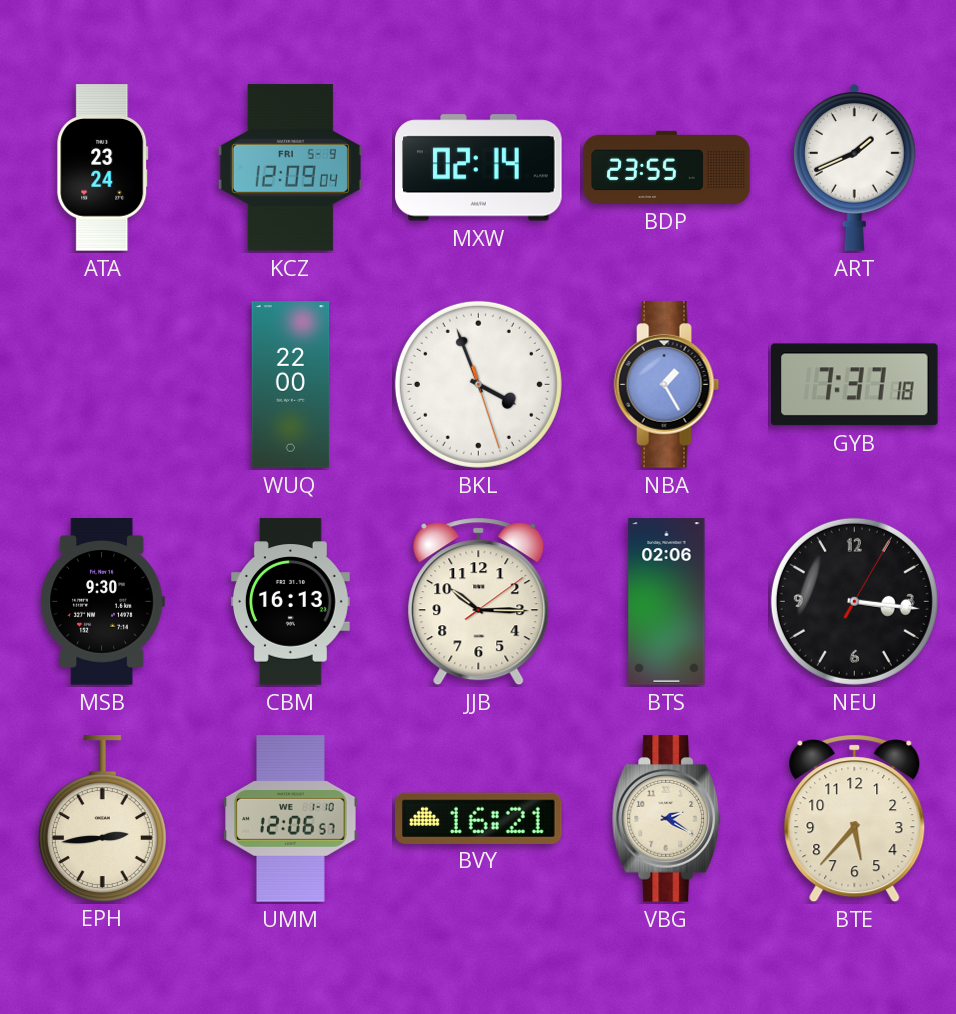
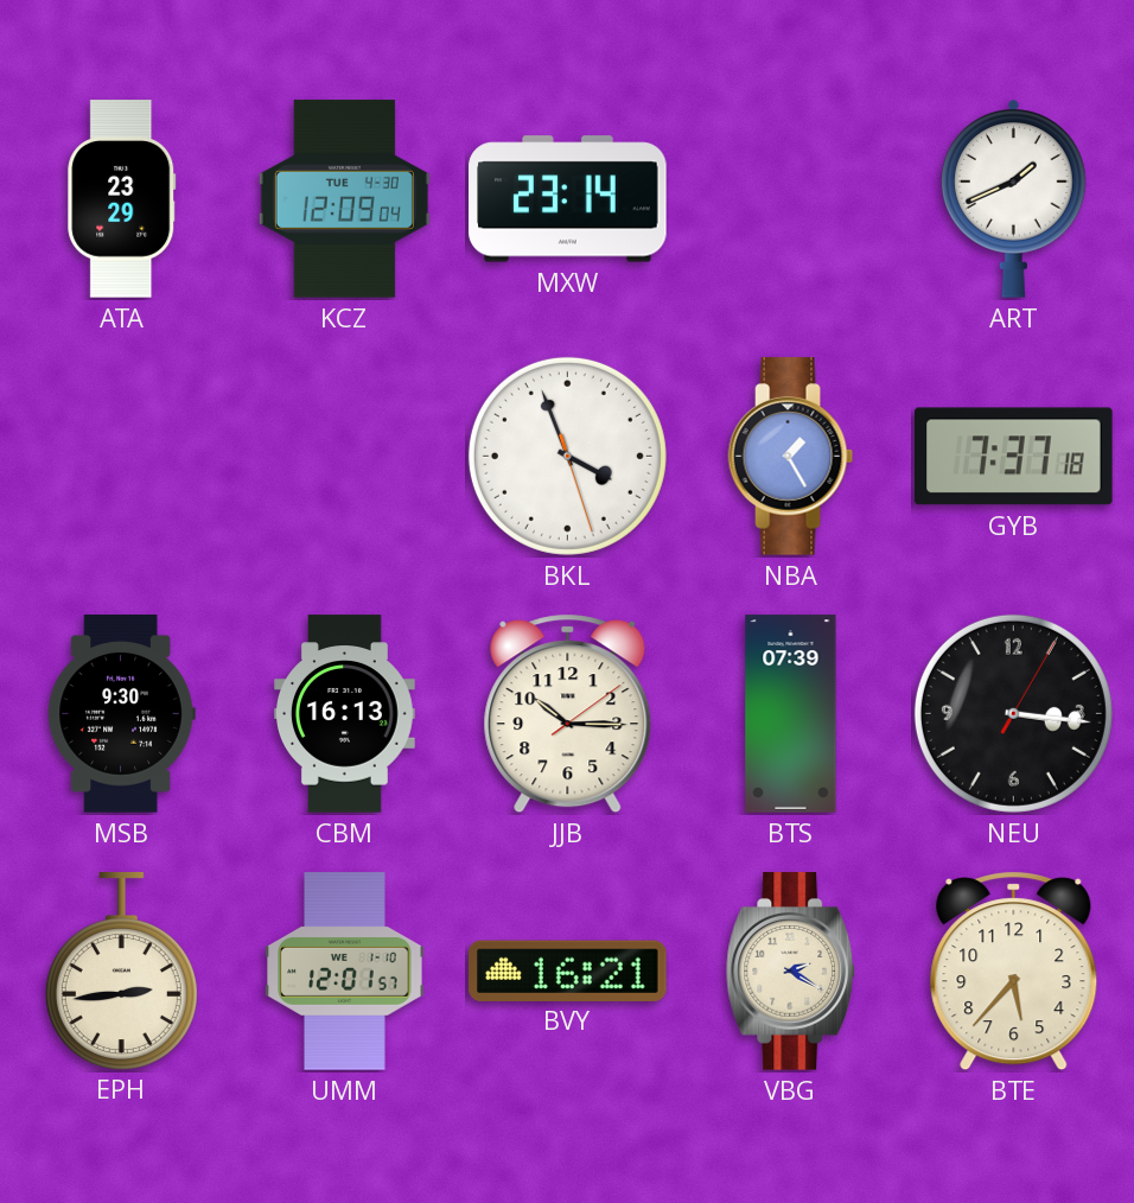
ATA: 23:24 -> 23:29
KCZ date: FRI 5-9 -> TUE 4-30
MXW: 02:14 -> 23:14
BDP: 23:55 -> none
WUQ: 22:00 -> none
BTS: 02:06 -> 07:39
UMM: 12:06 -> 12:01
